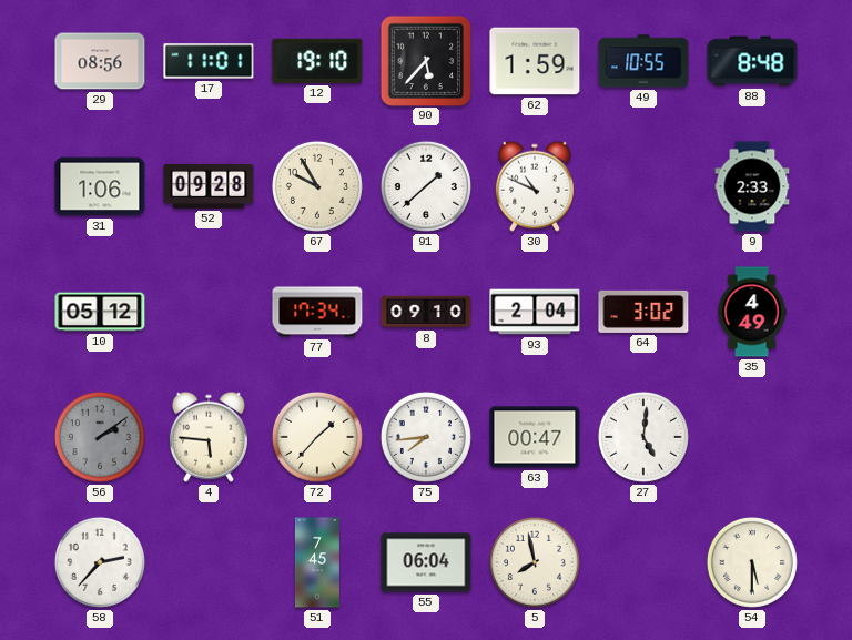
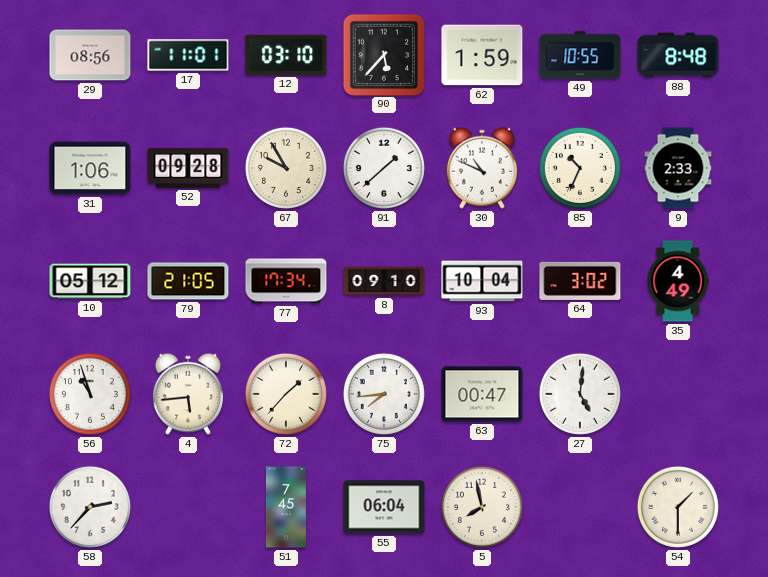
12: 19:10 -> 03:10
85: none -> 10:34
79: none -> 21:05
93: 2:04 -> 10:04
56: 2:09 -> 10:57
56 dial: grey -> white
4: 5:46 -> 5:44
54: 5:30 -> 1:30
